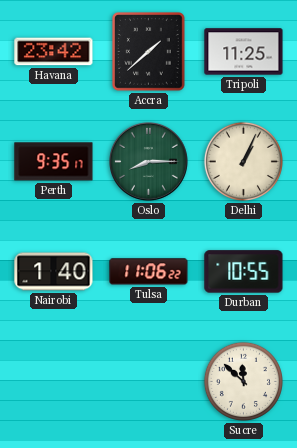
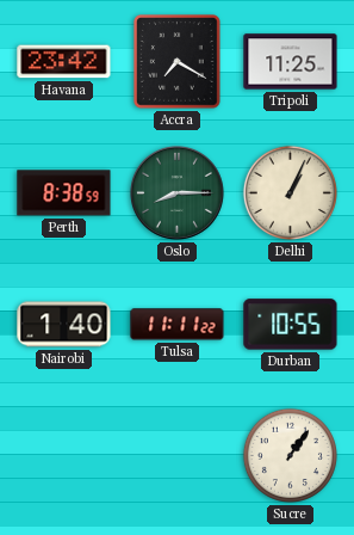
Accra: 1:38 -> 7:20
Perth: 9:35 -> 8:38
Tulsa: 11:06 -> 11:11
Sucre: 11:52 -> 1:06
